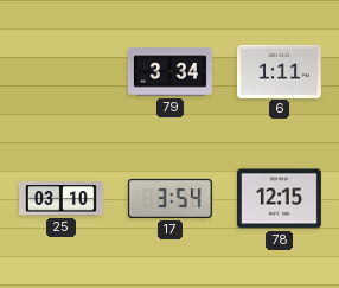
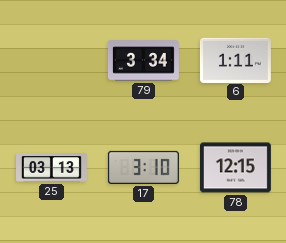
25: 03:10 -> 03:13
17: 3:54 -> 3:10
